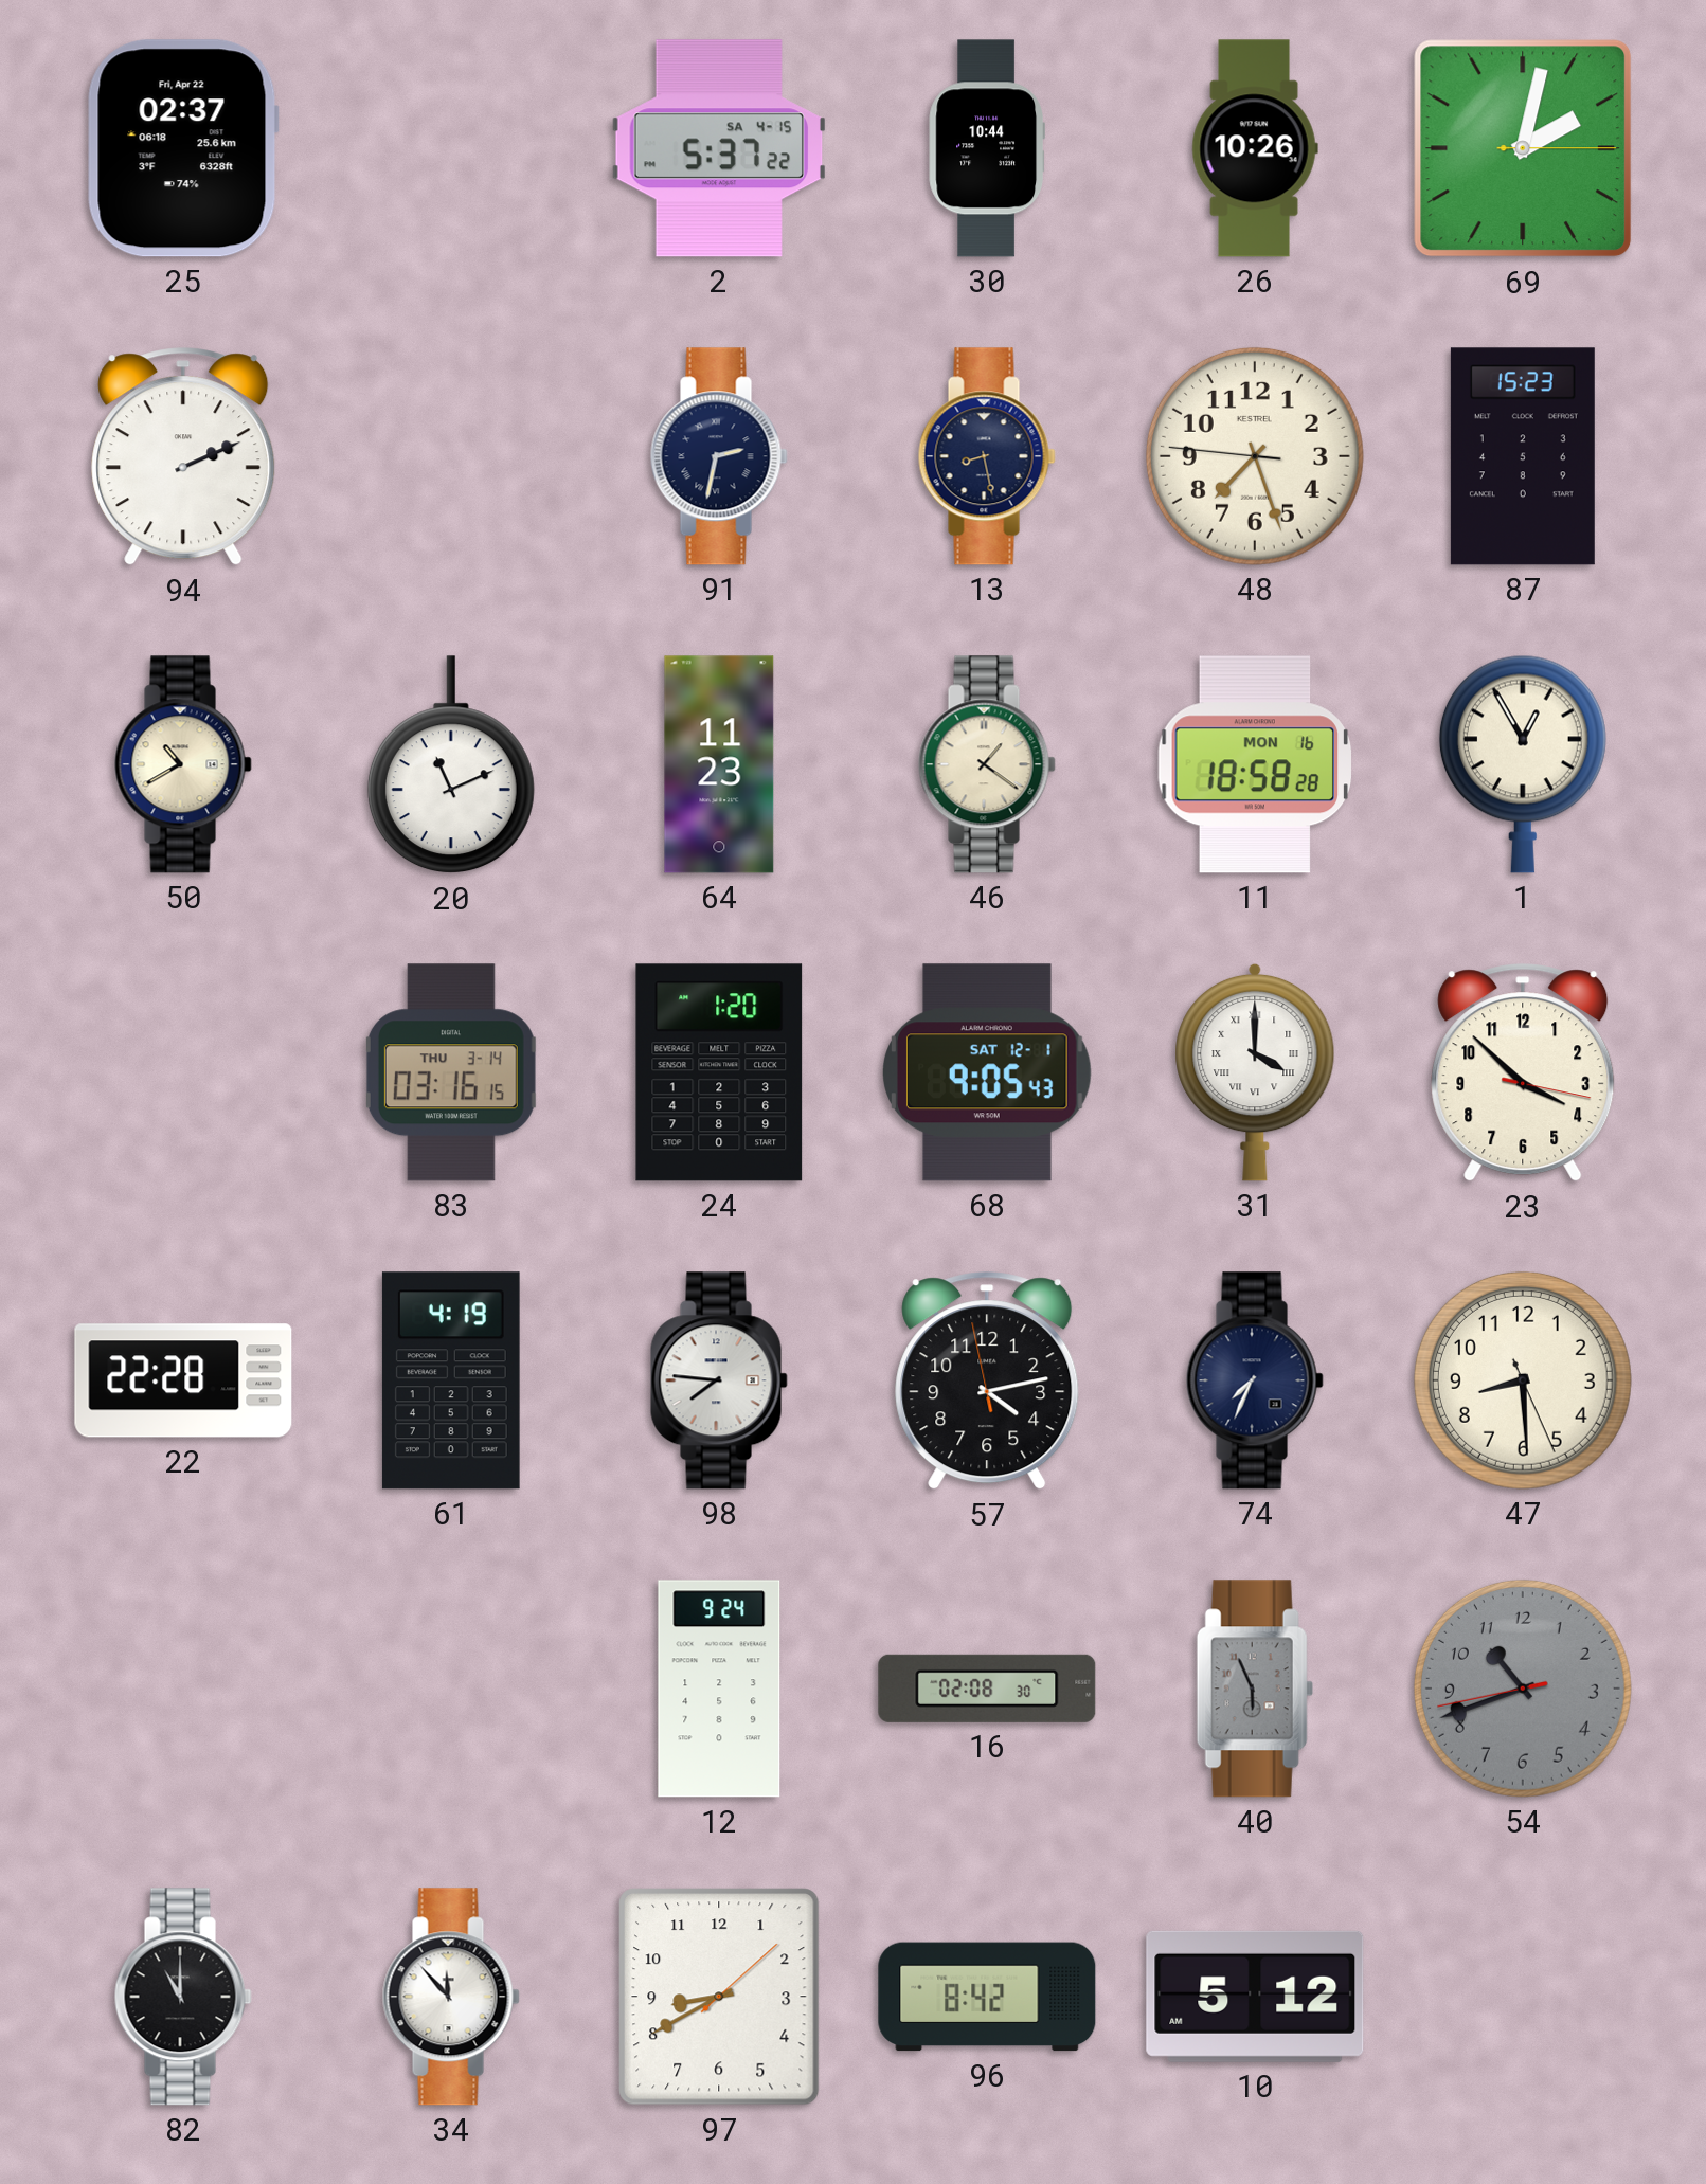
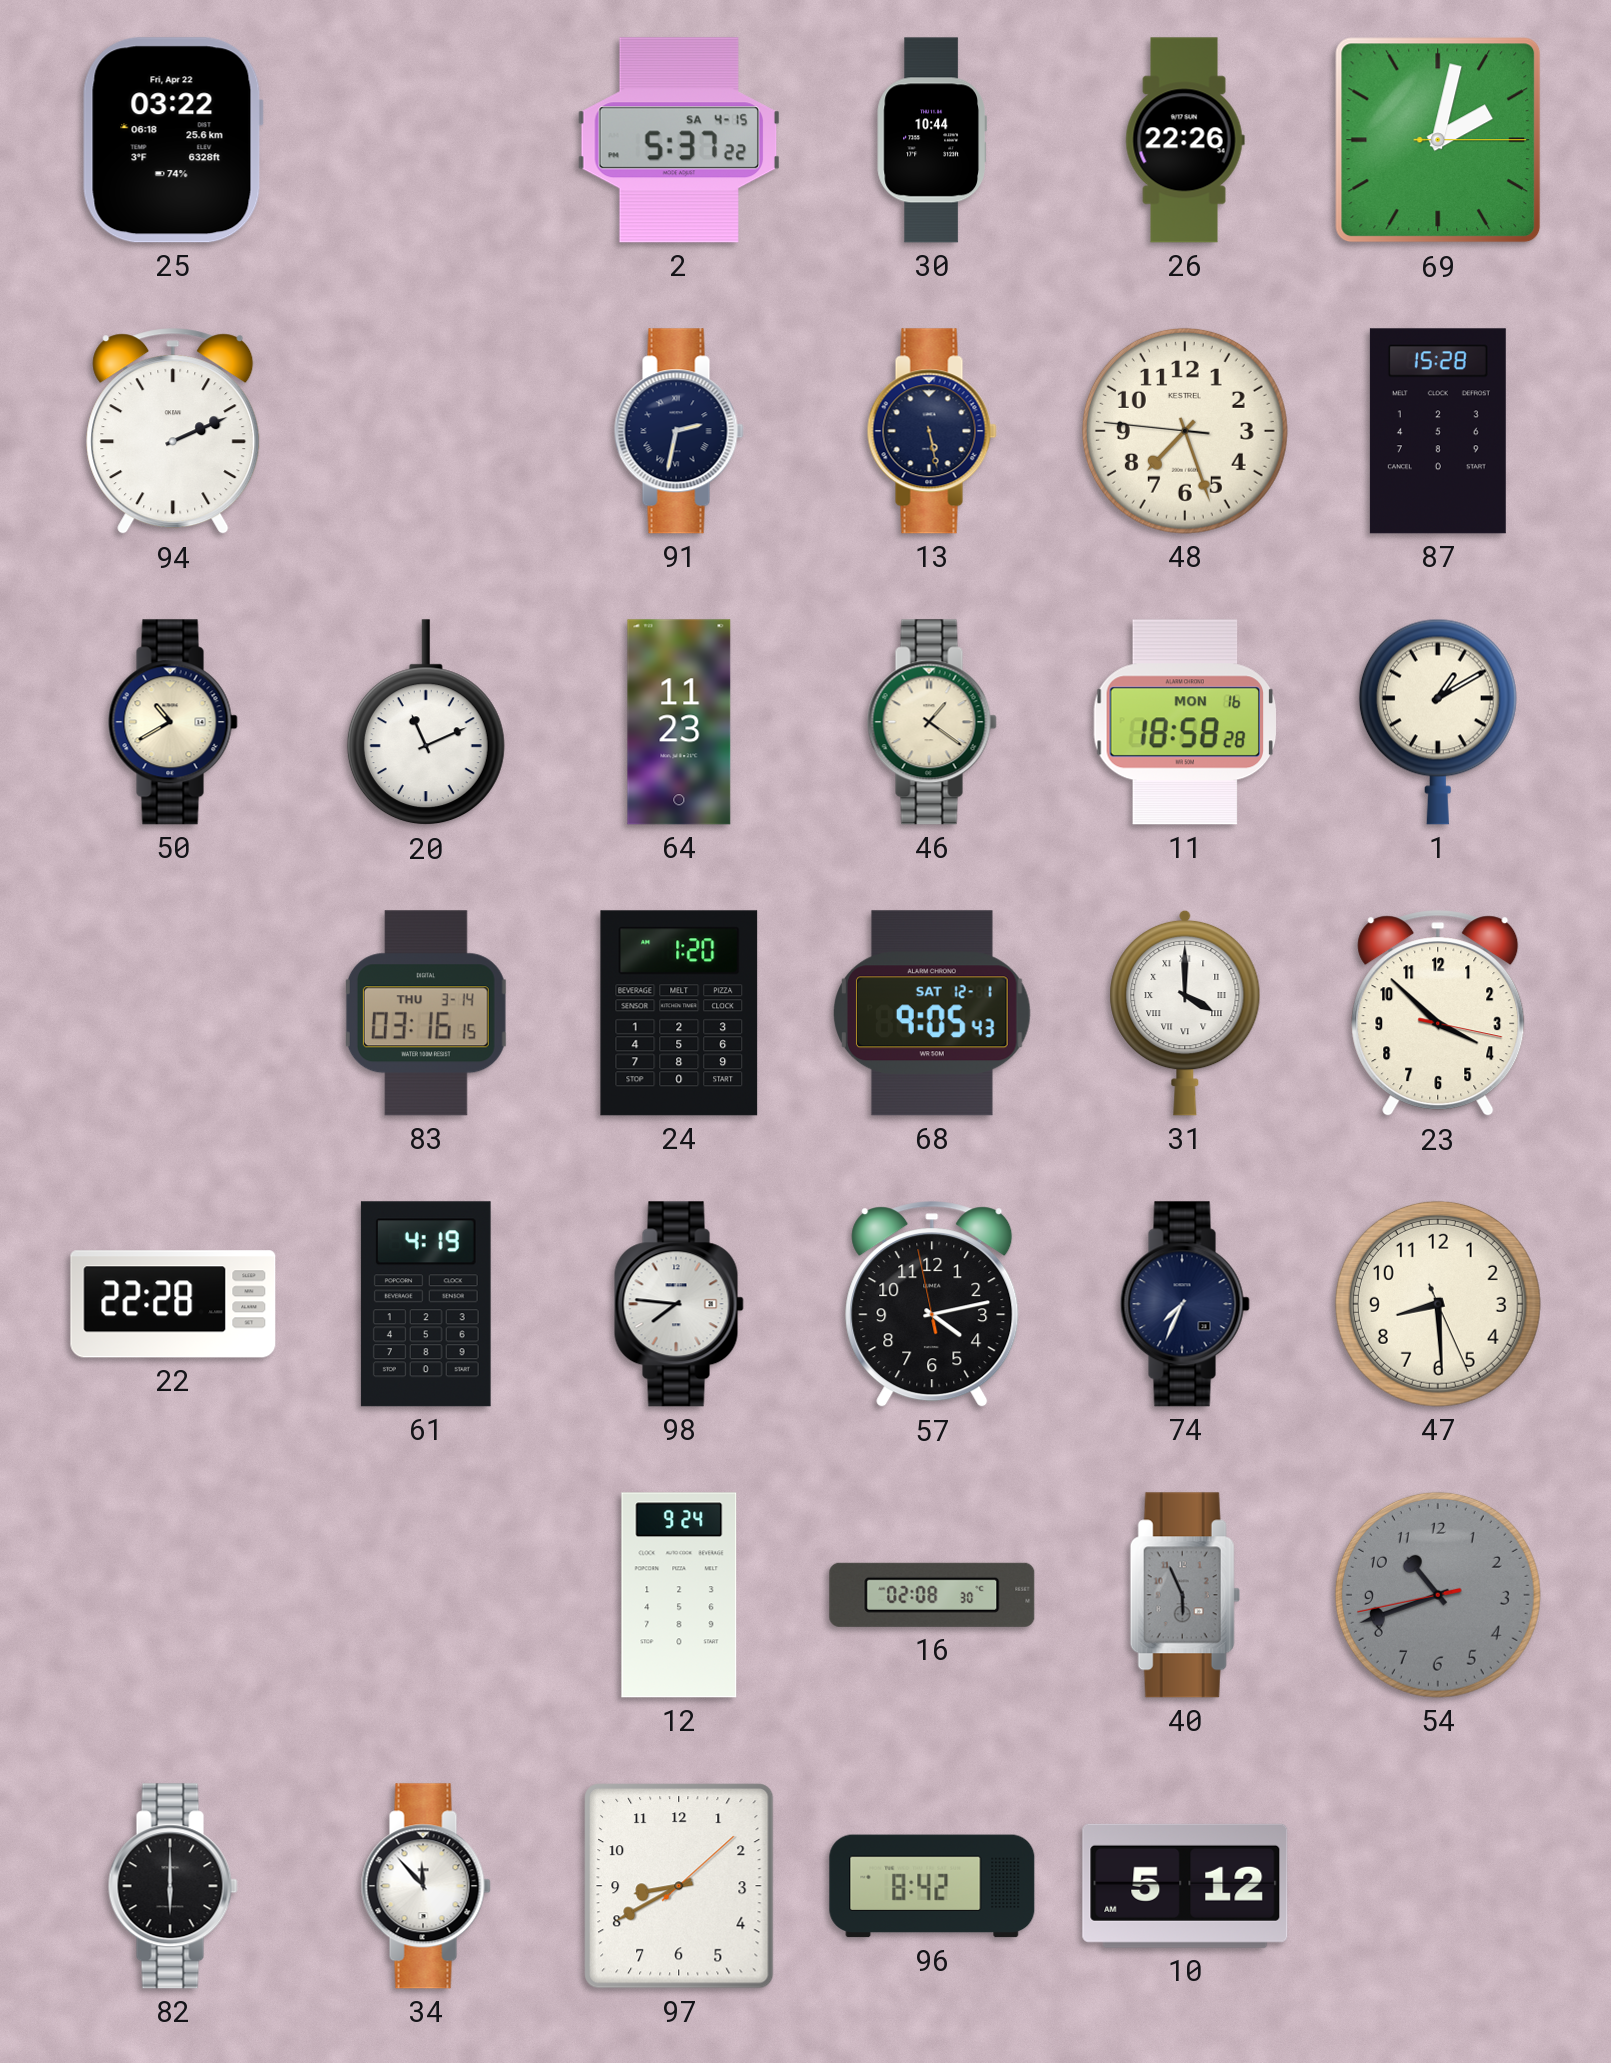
25: 02:37 -> 03:22
26: 10:26 -> 22:26
13: 8:28 -> 5:28
87: 15:23 -> 15:28
1: 12:55 -> 1:10
82: 11:00 -> 6:00
